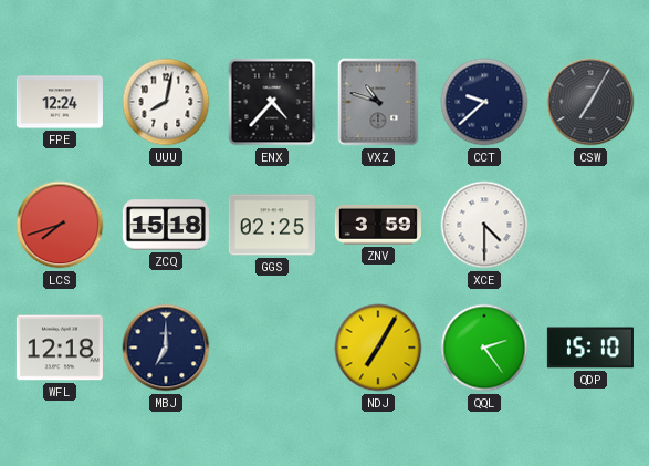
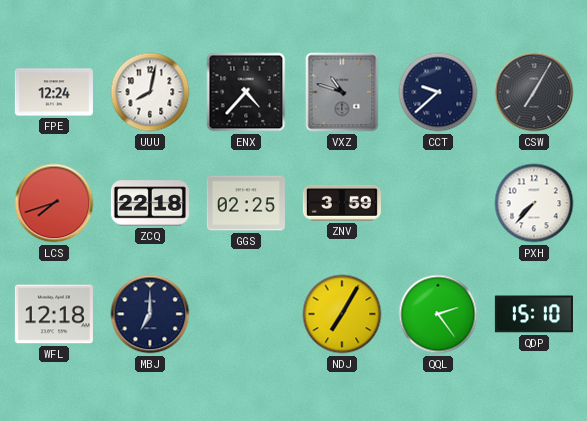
ZCQ: 15:18 -> 22:18
XCE: 4:30 -> none
PXH: none -> 7:37
